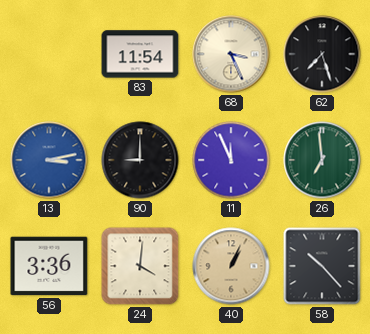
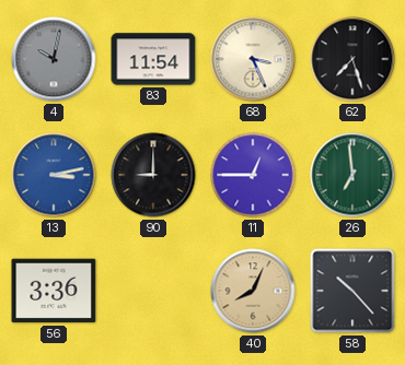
4: none -> 10:02
11: 11:56 -> 12:45
24: 4:01 -> none
40: 1:04 -> 8:04
